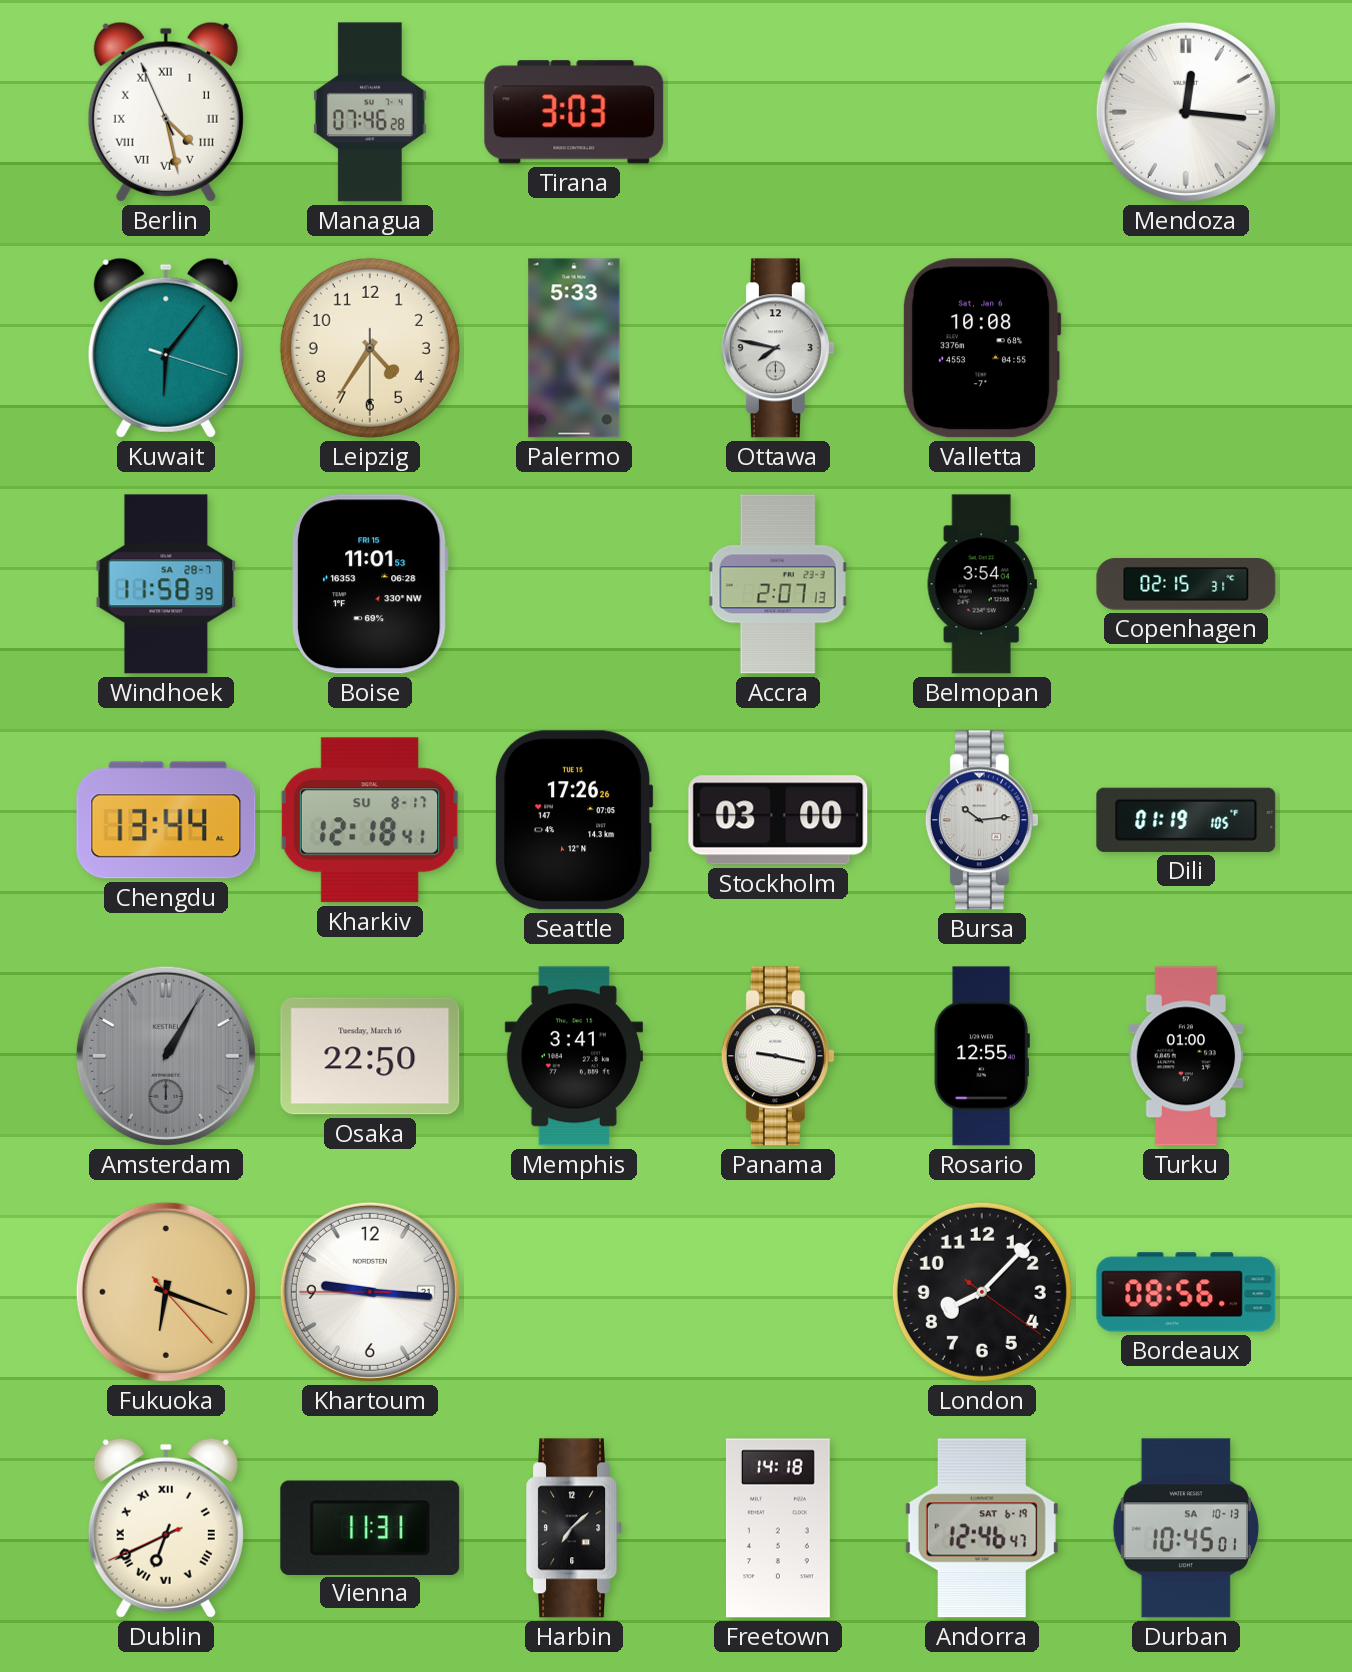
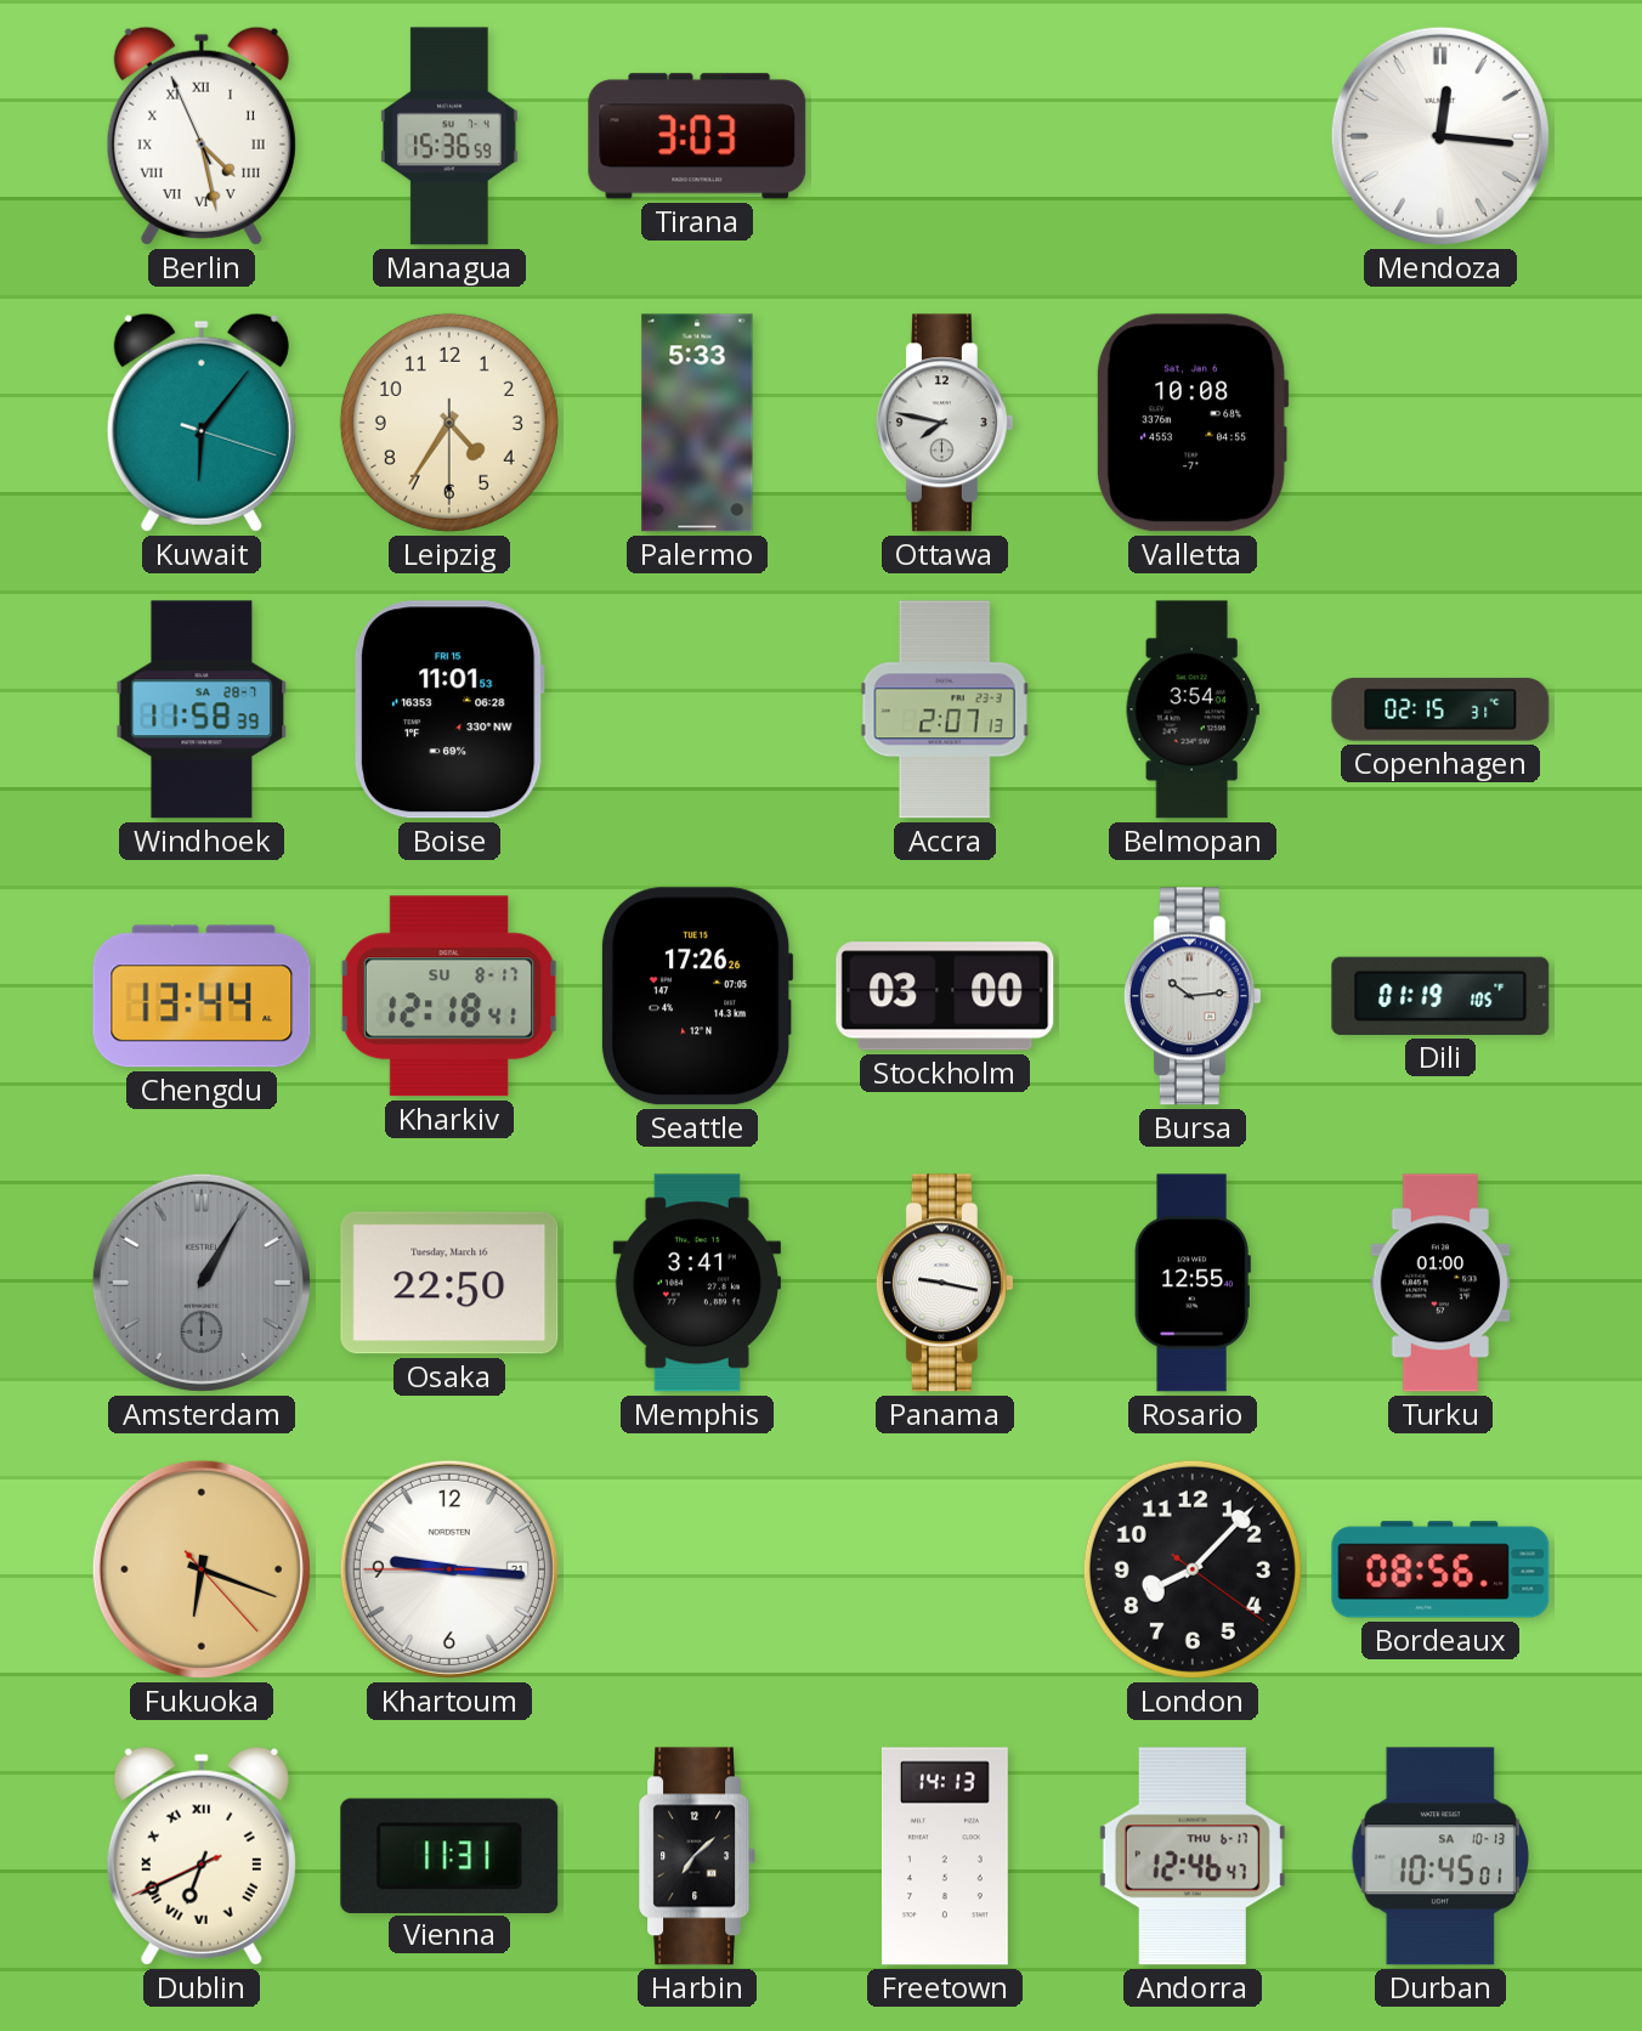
Managua: 07:46 -> 15:36
Freetown: 14:18 -> 14:13
Andorra date: SAT 6-19 -> THU 6-17
